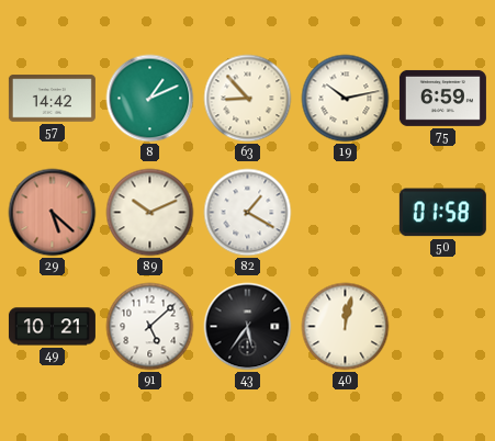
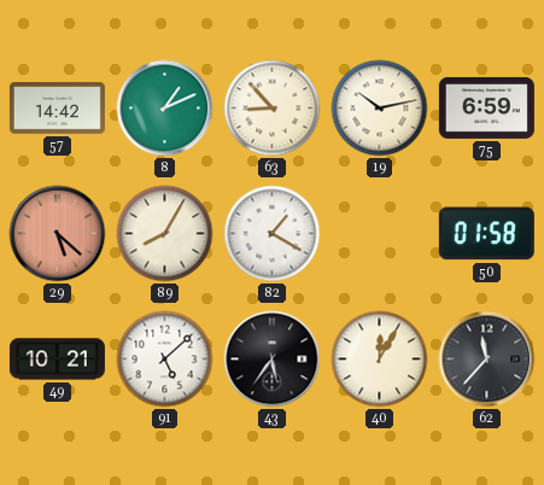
89: 10:11 -> 8:05
40: 12:02 -> 12:05
62: none -> 11:37
